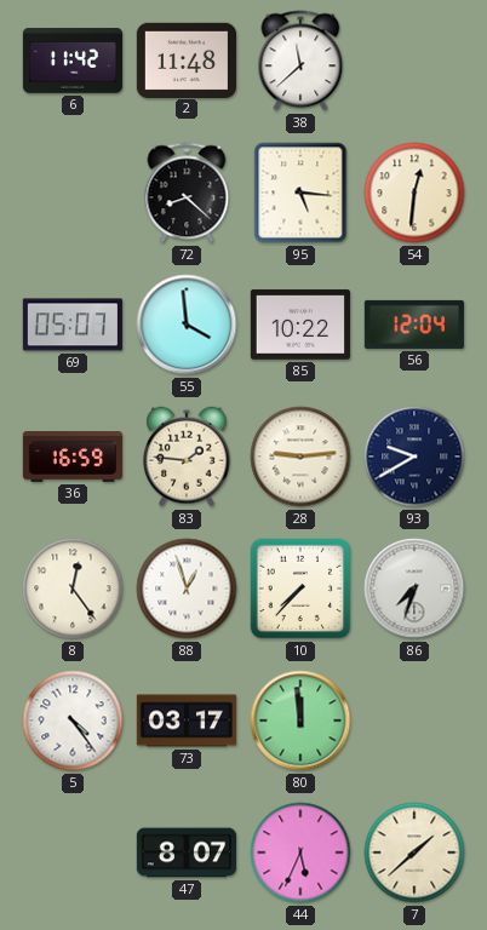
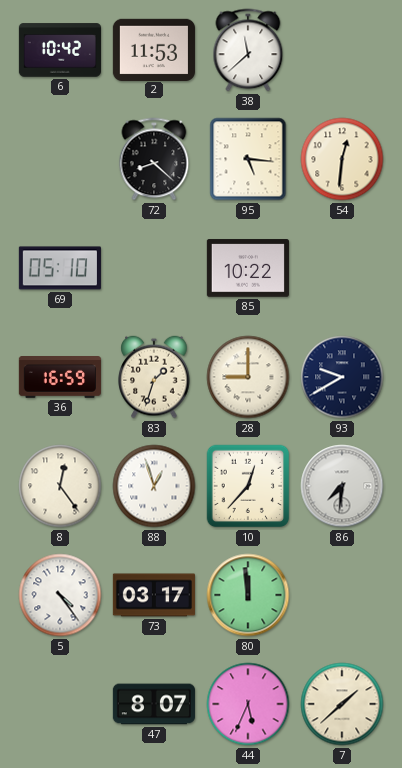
6: 11:42 -> 10:42
2: 11:48 -> 11:53
69: 05:07 -> 05:10
55: 3:59 -> none
56: 12:04 -> none
83: 1:46 -> 1:33
28: 9:14 -> 9:00
10: 7:37 -> 12:37
86: 7:33 -> 7:31
